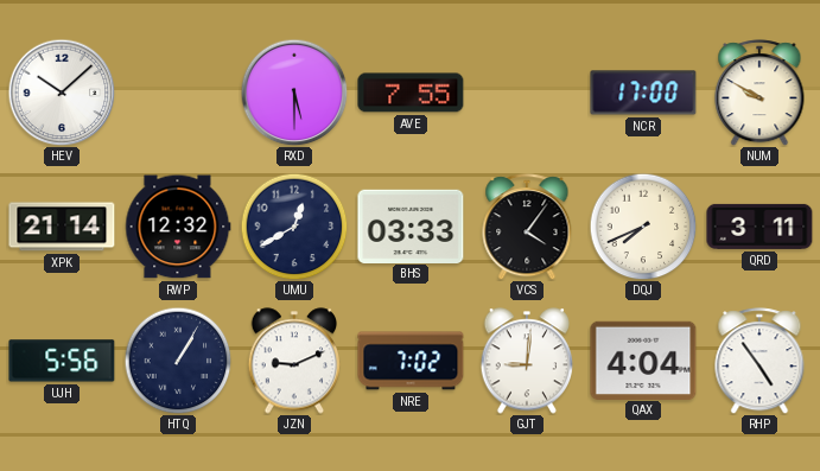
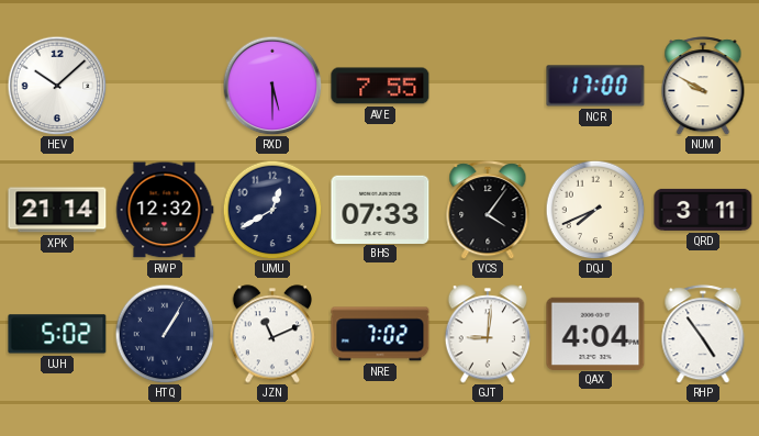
BHS: 03:33 -> 07:33
UJH: 5:56 -> 5:02
JZN: 9:11 -> 11:11
